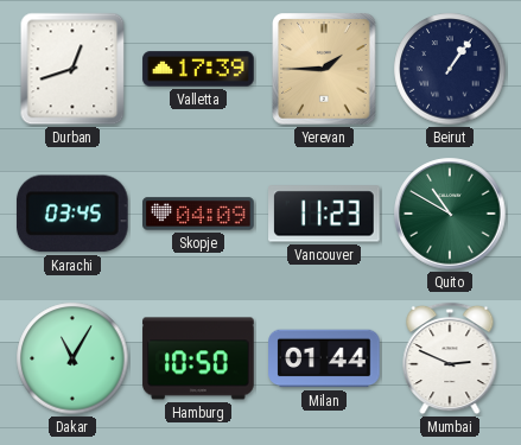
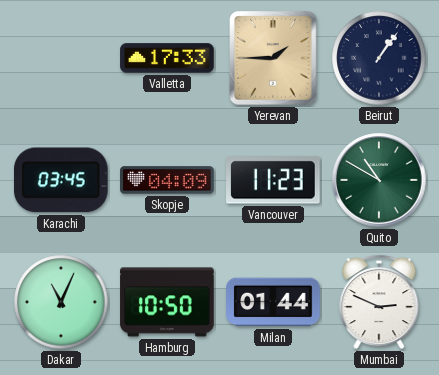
Durban: 12:42 -> none
Valletta: 17:39 -> 17:33
Dakar: 11:05 -> 11:04
